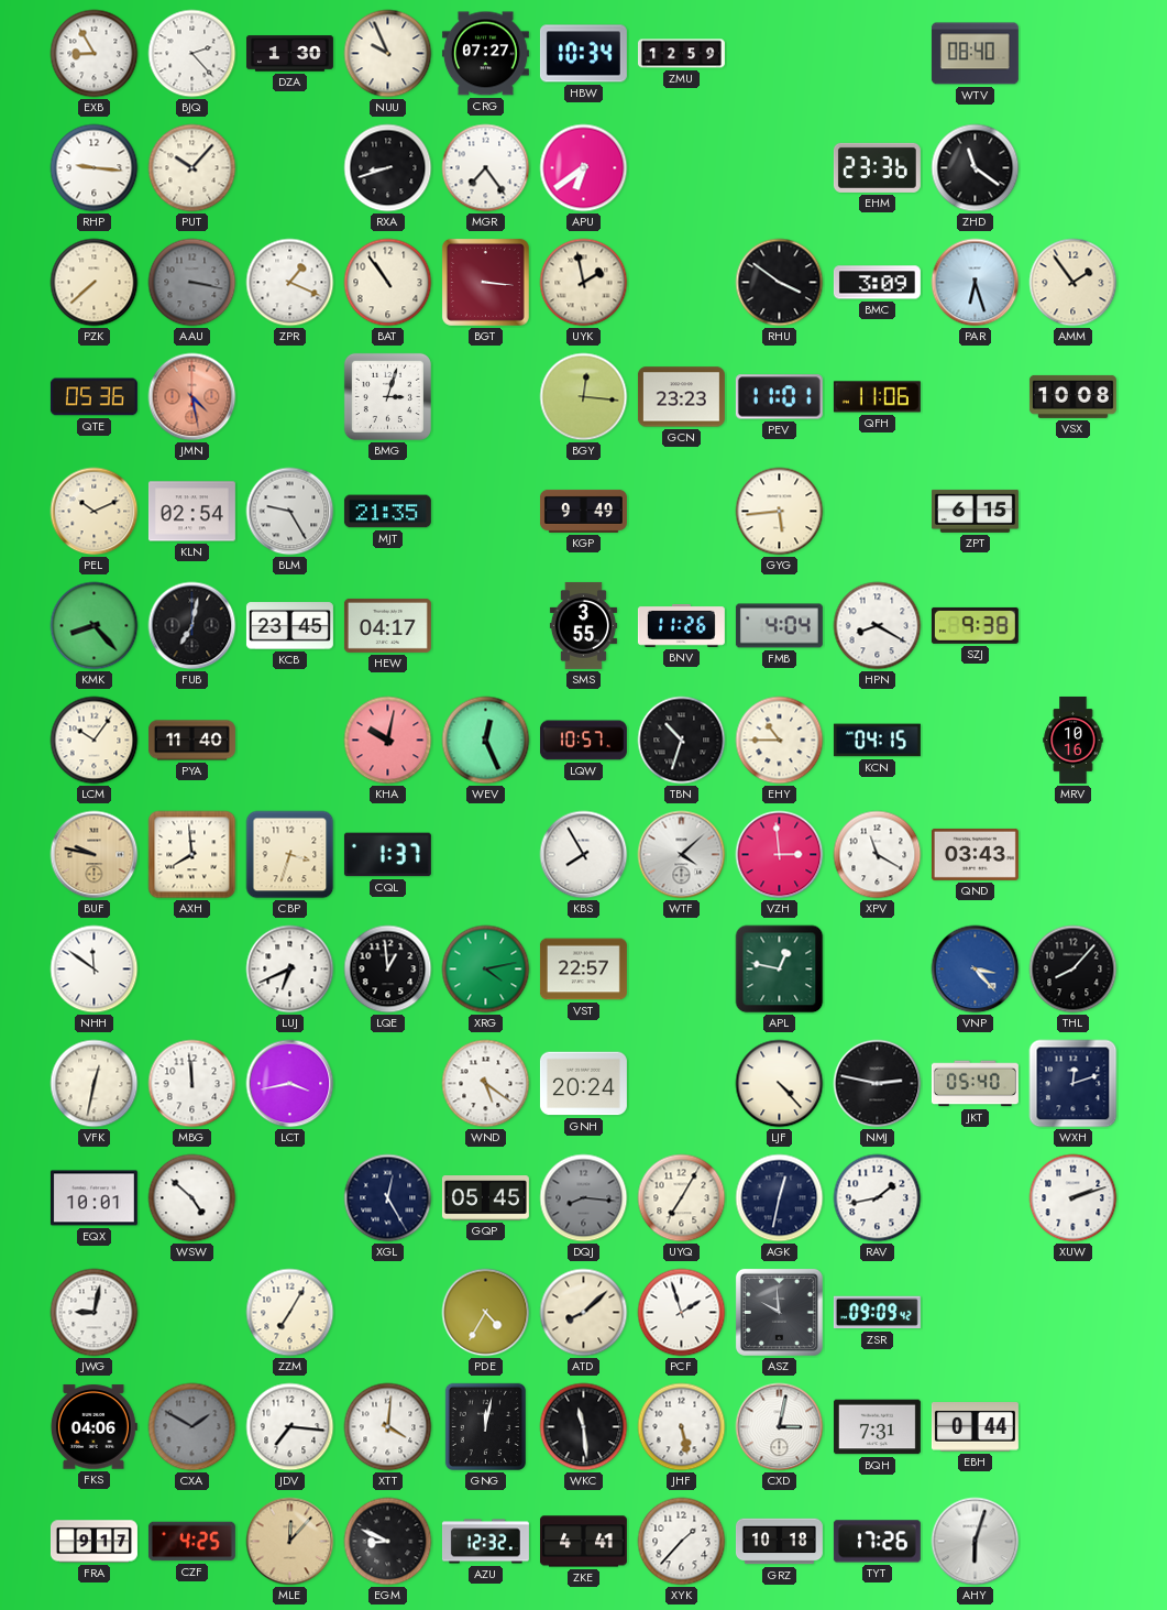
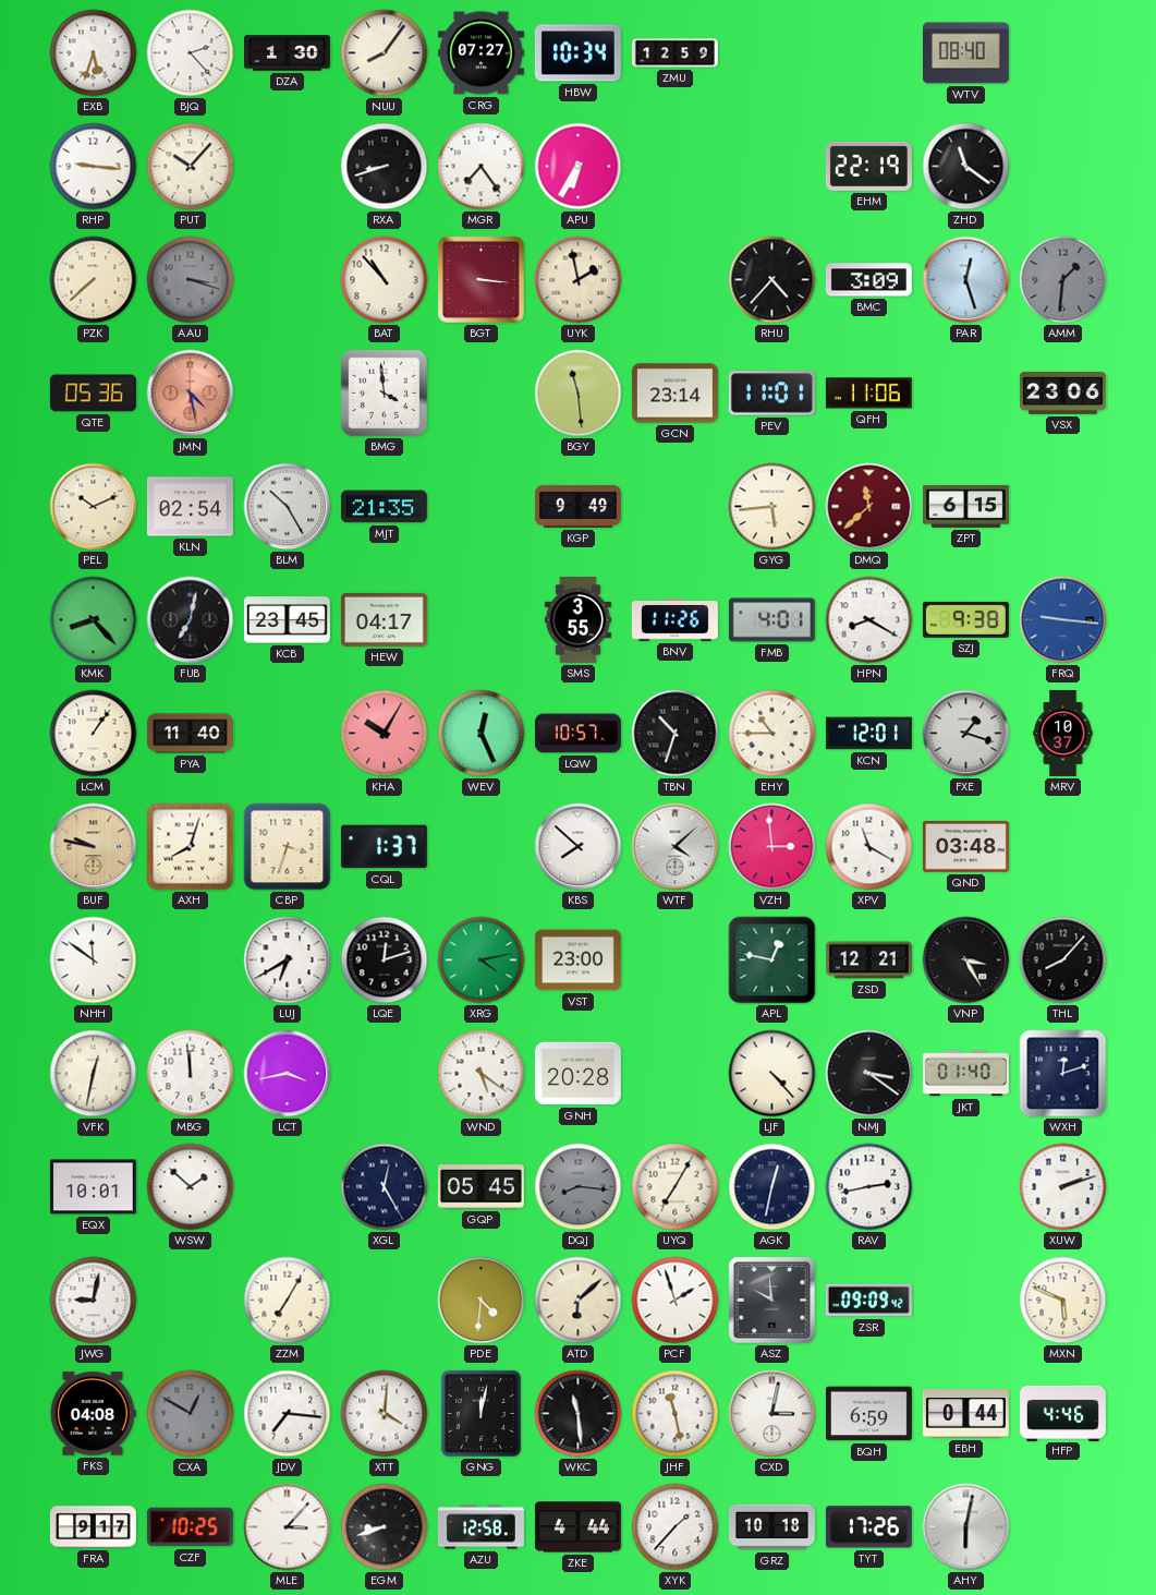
EXB: 8:55 -> 5:33
NUU: 9:56 -> 8:06
APU: 6:39 -> 6:35
EHM: 23:36 -> 22:19
AAU: 3:17 -> 3:18
ZPR: 1:19 -> none
BAT: 10:54 -> 10:53
RHU: 3:51 -> 4:37
PAR: 6:27 -> 12:27
AMM: 1:54 -> 1:31
AMM dial: cream -> grey
BMG: 3:03 -> 3:59
BGY: 12:16 -> 11:29
GCN: 23:23 -> 23:14
VSX: 10:08 -> 23:06
BLM: 9:25 -> 10:25
DMQ: none -> 11:38
FMB: 4:04 -> 4:01
FRQ: none -> 9:16
LCM: 10:06 -> 1:06
KHA: 10:02 -> 10:05
KCN: 04:15 -> 12:01
FXE: none -> 1:18
MRV: 10:16 -> 10:37
AXH: 7:59 -> 8:03
KBS: 7:55 -> 7:52
QND: 03:43 -> 03:48
LUJ: 6:41 -> 6:40
LQE: 12:59 -> 12:12
VST: 22:57 -> 23:00
ZSD: none -> 12:21
VNP: 3:23 -> 3:25
VNP dial: blue -> black
GNH: 20:24 -> 20:28
NMJ: 2:47 -> 3:21
JKT: 05:40 -> 01:40
WSW: 4:52 -> 1:52
RAV: 1:43 -> 2:43
PDE: 4:35 -> 4:31
ATD: 8:08 -> 6:08
MXN: none -> 5:49
FKS: 04:06 -> 04:08
CXA: 1:50 -> 12:50
JHF: 5:28 -> 11:28
BQH: 7:31 -> 6:59
HFP: none -> 4:46
CZF: 4:25 -> 10:25
MLE: 12:07 -> 3:07
MLE dial: champagne -> white
EGM: 8:49 -> 8:42
AZU: 12:32 -> 12:58
ZKE: 4:41 -> 4:44
AHY: 6:03 -> 6:02
